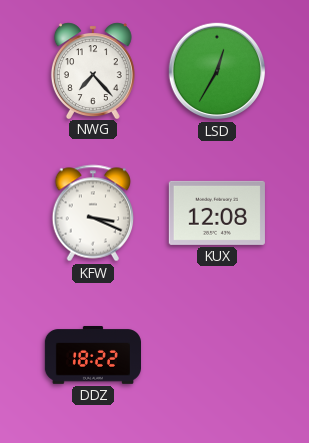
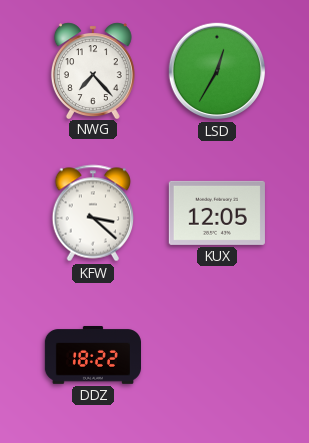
KFW: 3:19 -> 3:22
KUX: 12:08 -> 12:05
